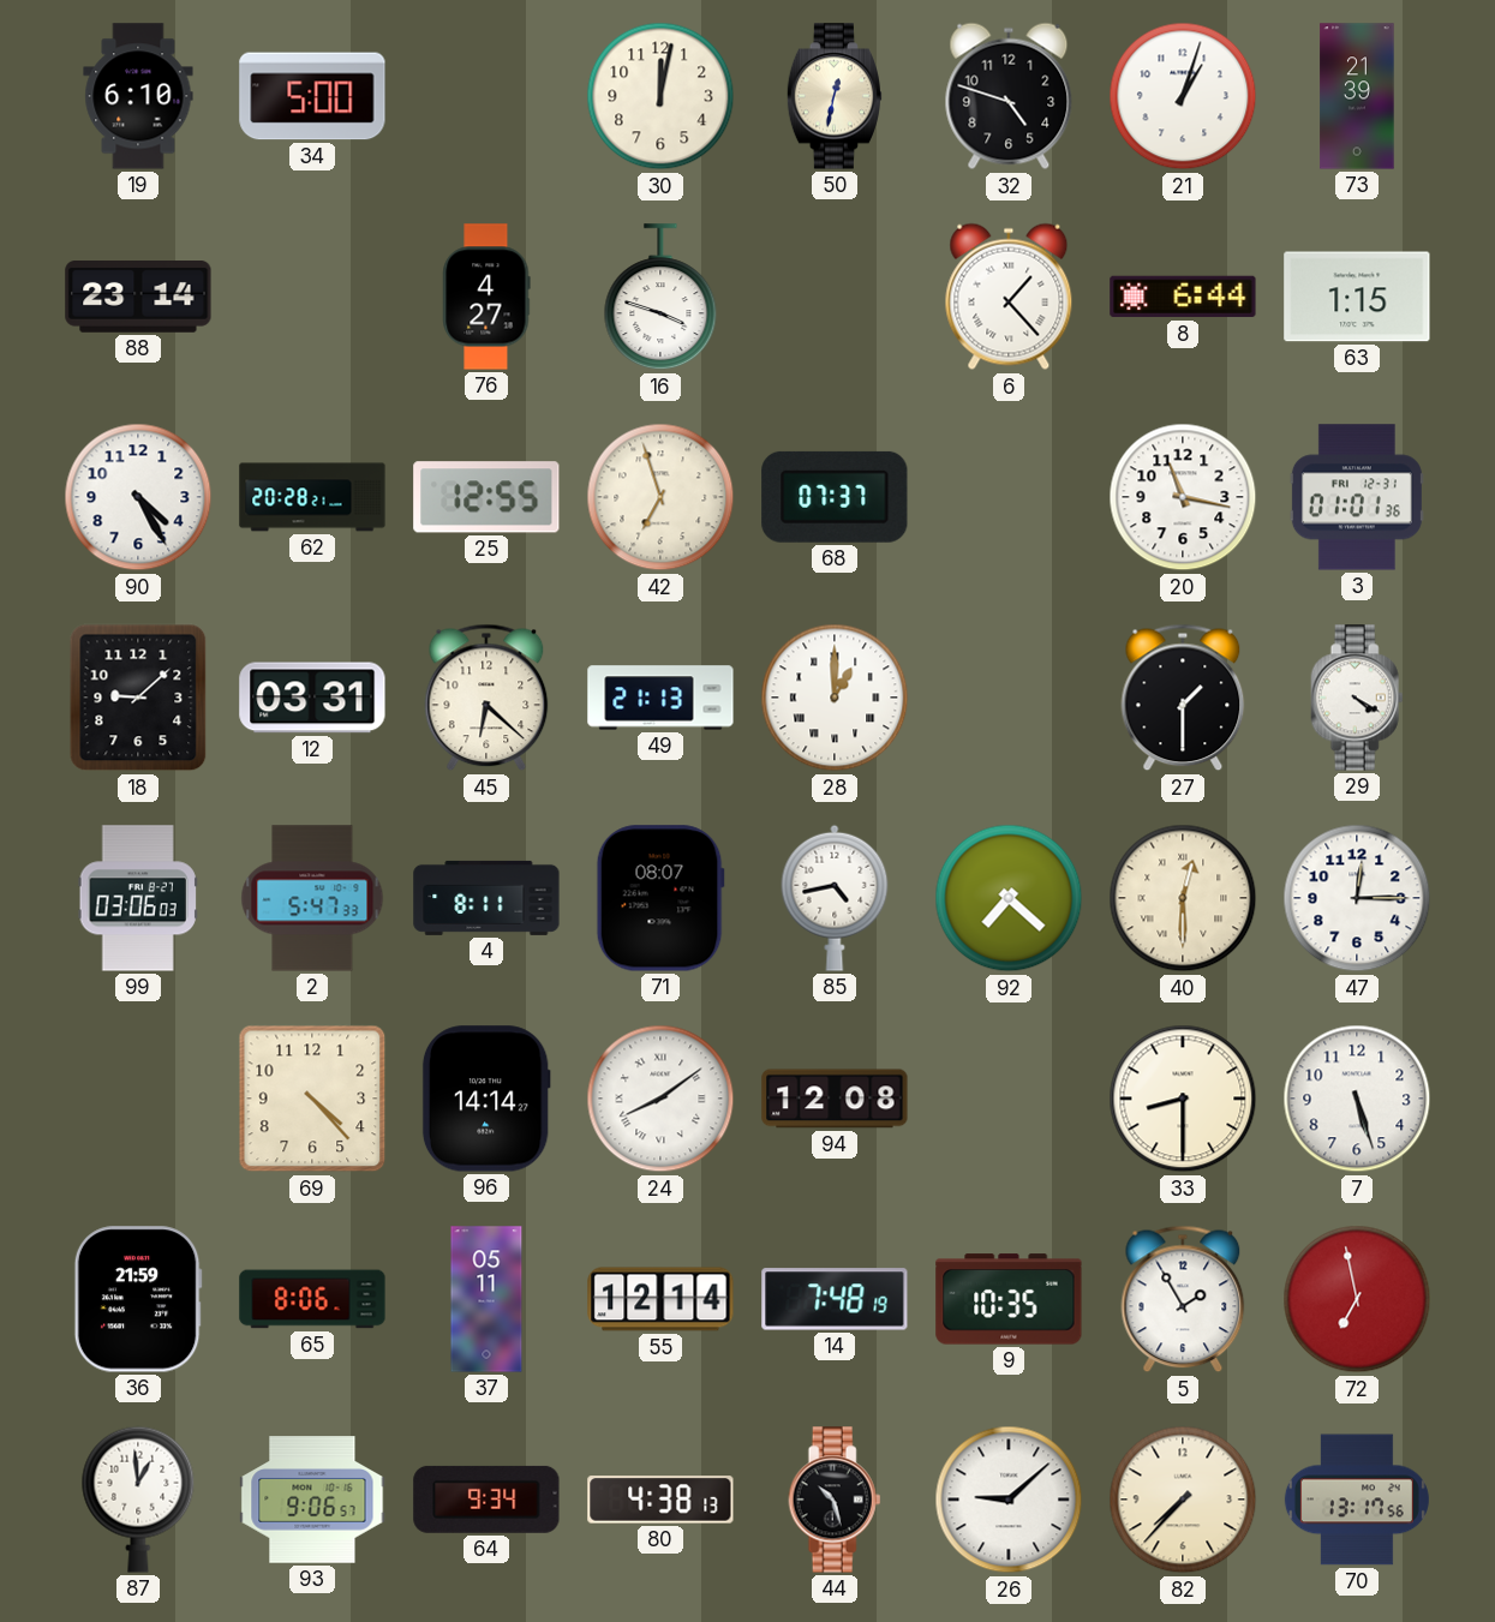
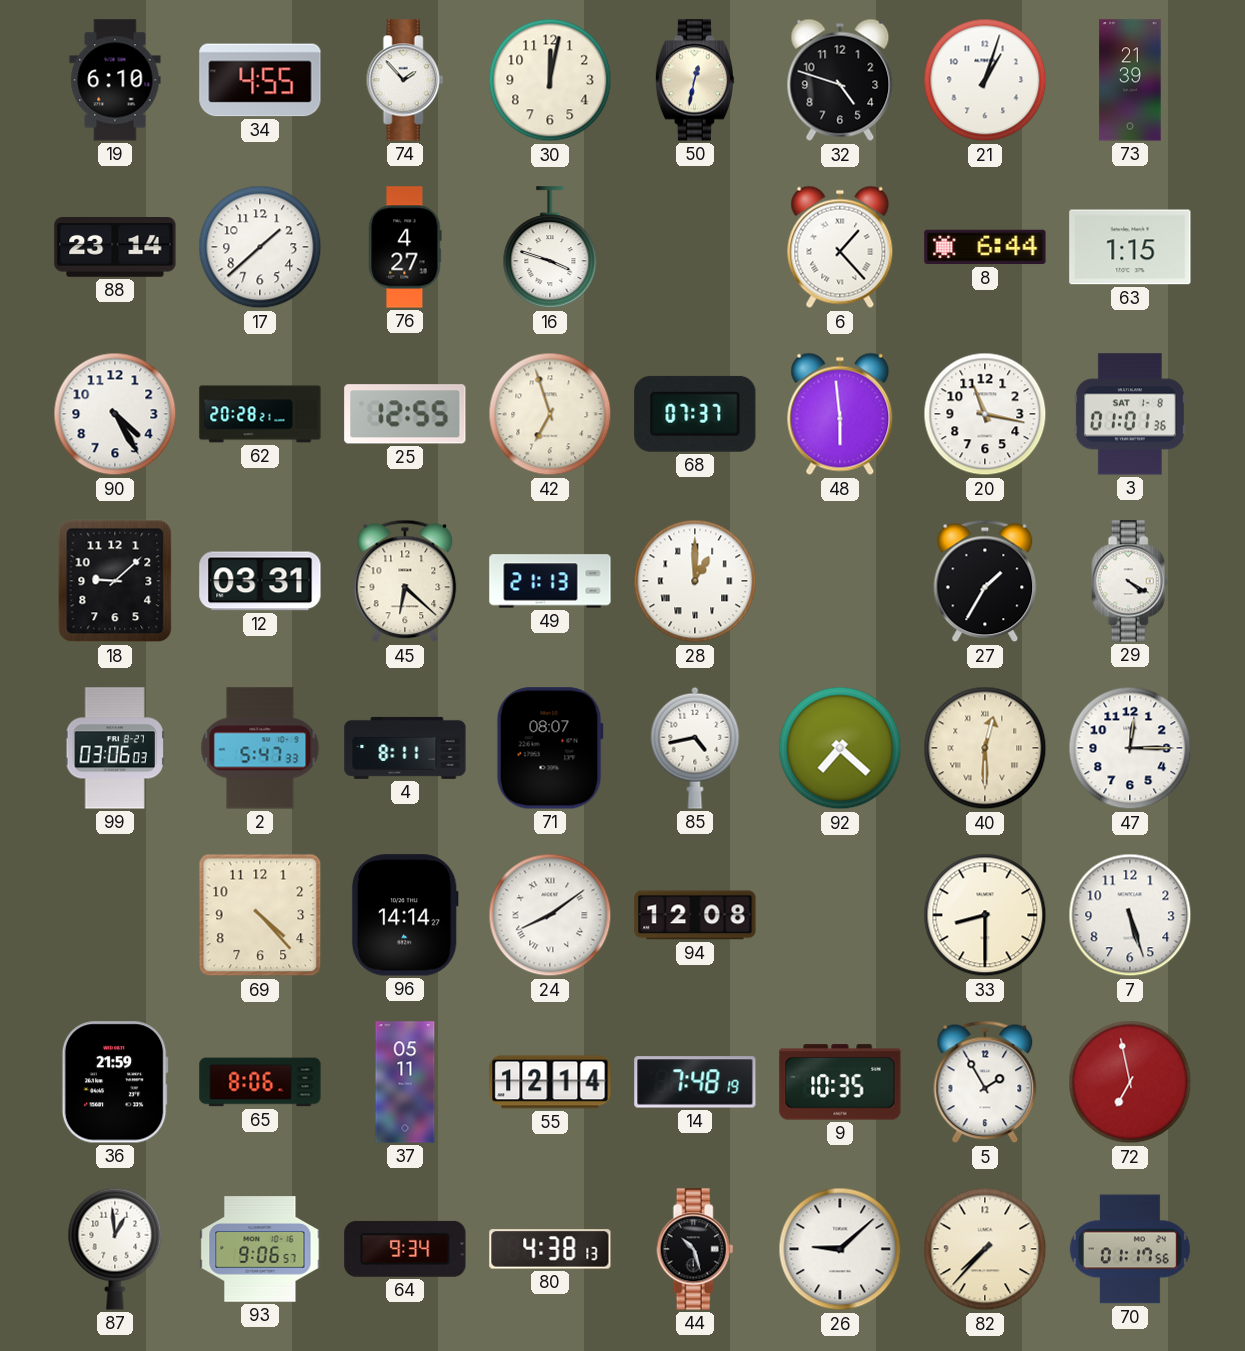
34: 5:00 -> 4:55
74: none -> 1:53
17: none -> 1:38
48: none -> 5:59
3 date: FRI 12-31 -> SAT 1-8
27: 1:30 -> 1:35
70: 13:17 -> 01:17
